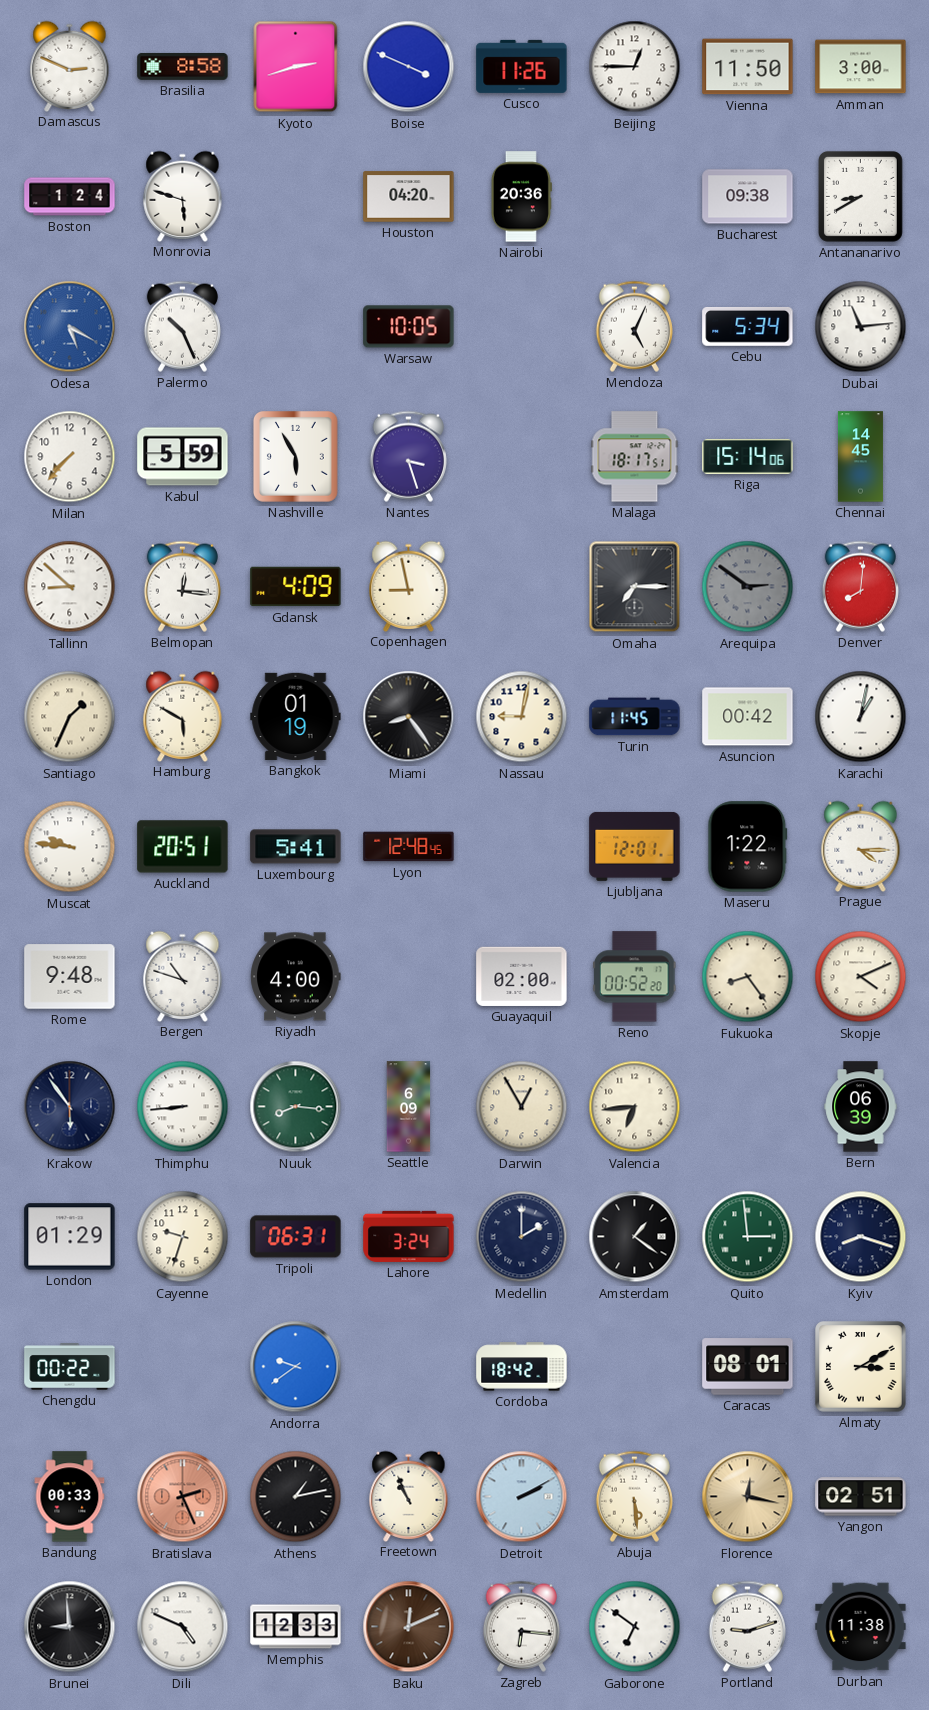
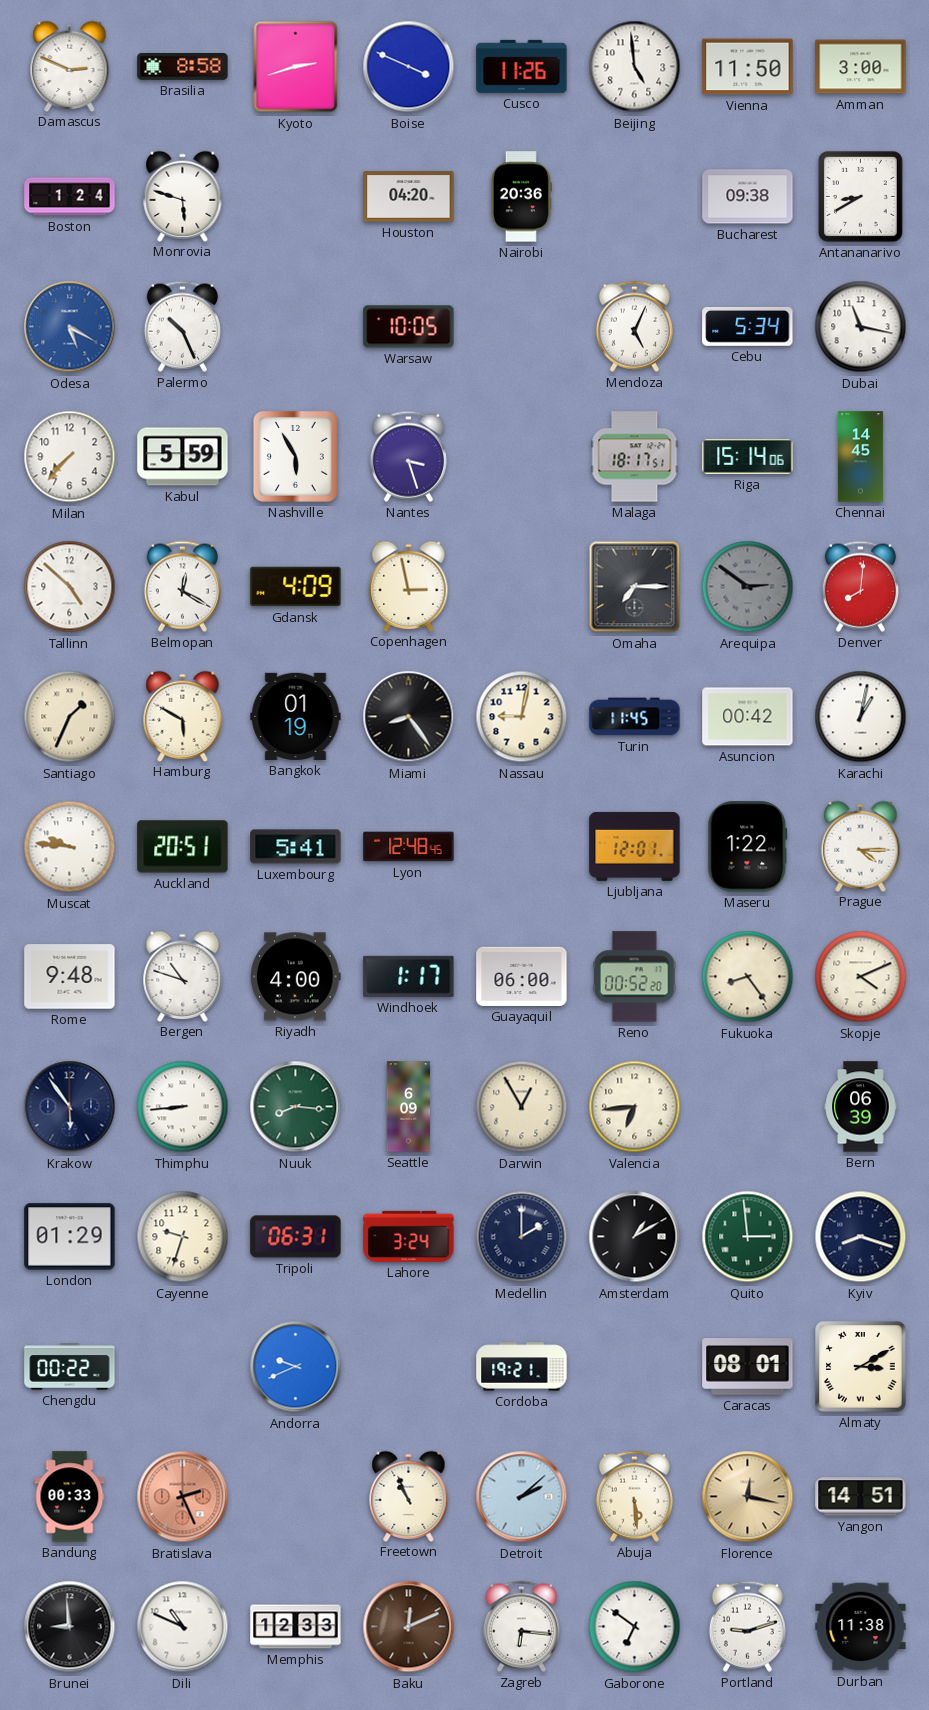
Beijing: 12:45 -> 4:59
Dubai: 11:14 -> 11:17
Tallinn: 8:52 -> 4:52
Belmopan: 12:16 -> 12:20
Copenhagen: 8:58 -> 2:58
Windhoek: none -> 1:17
Guayaquil: 02:00 -> 06:00
Amsterdam: 1:21 -> 1:10
Andorra: 9:39 -> 9:41
Cordoba: 18:42 -> 19:21
Athens: 1:13 -> none
Detroit: 2:10 -> 2:08
Yangon: 02:51 -> 14:51
Dili: 4:49 -> 10:49
